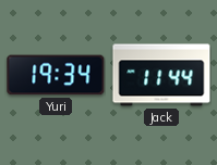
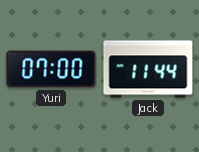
Yuri: 19:34 -> 07:00
